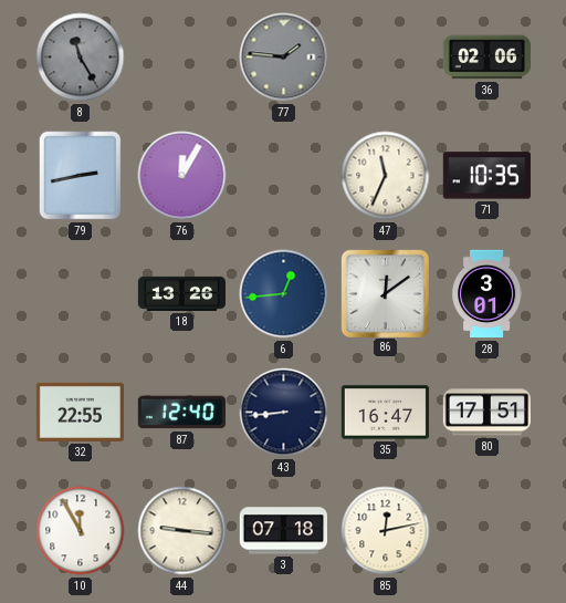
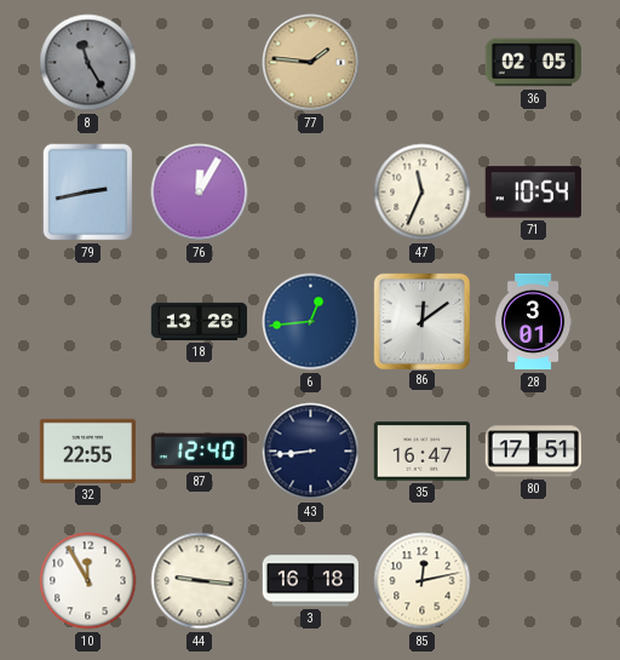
77 dial: grey -> champagne
36: 02:06 -> 02:05
71: 10:35 -> 10:54
3: 07:18 -> 16:18
